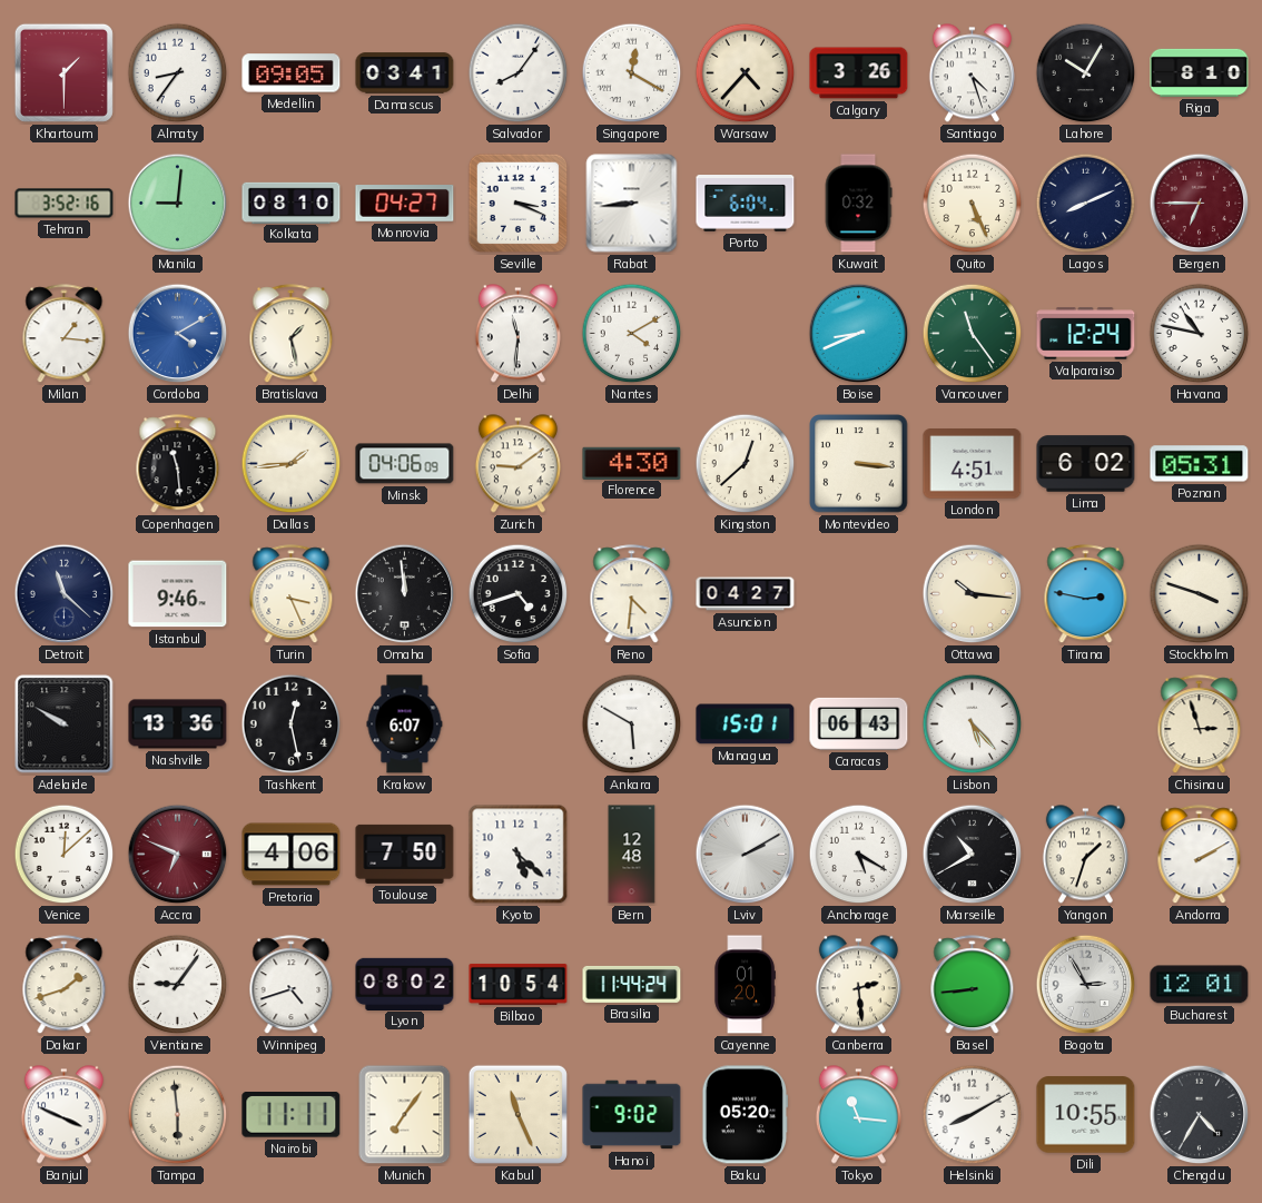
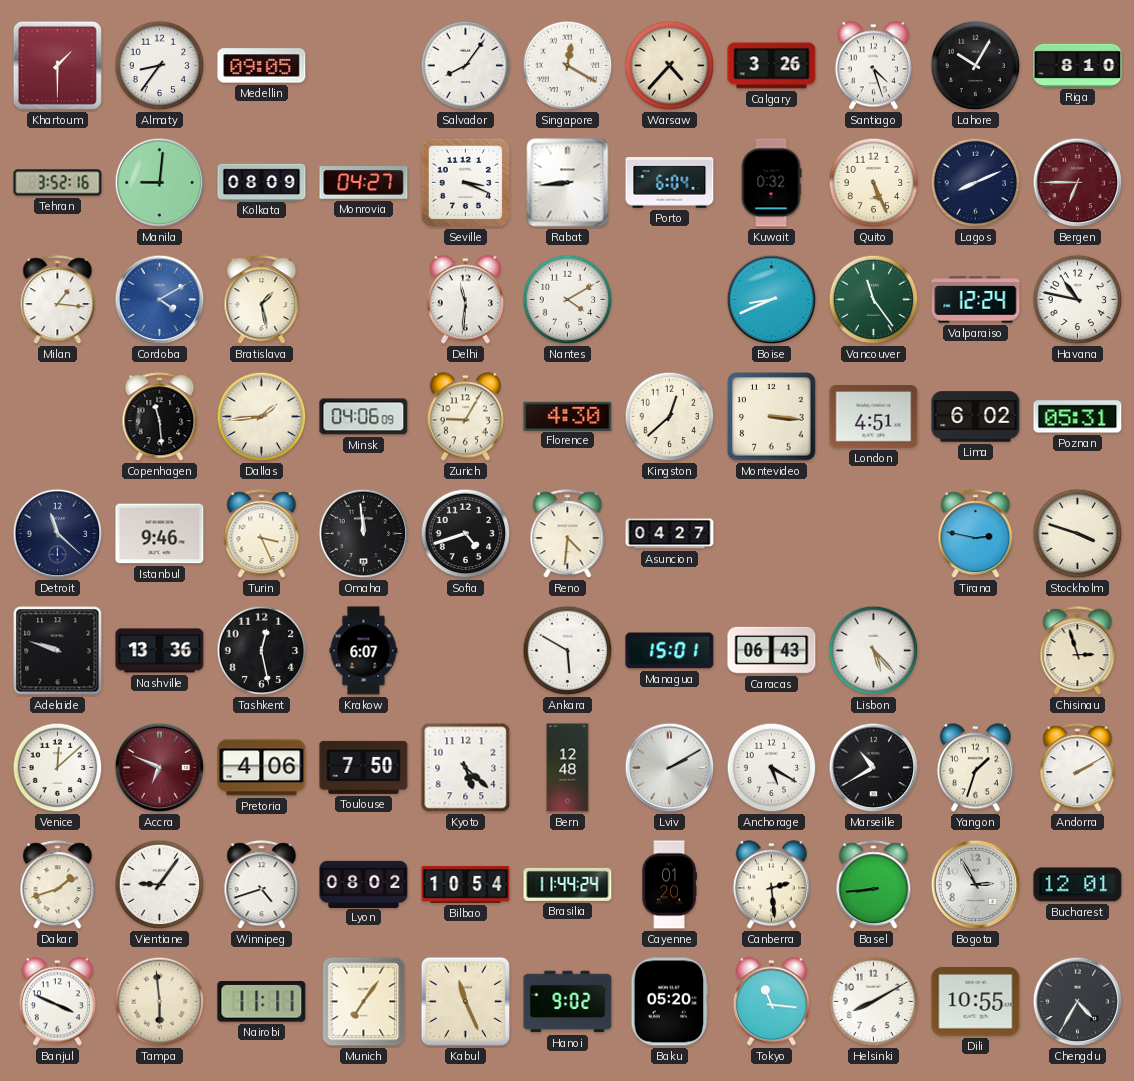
Damascus: 03:41 -> none
Kolkata: 08:10 -> 08:09
Zurich: 9:09 -> 9:05
Ottawa: 10:16 -> none
Adelaide: 9:50 -> 9:48
